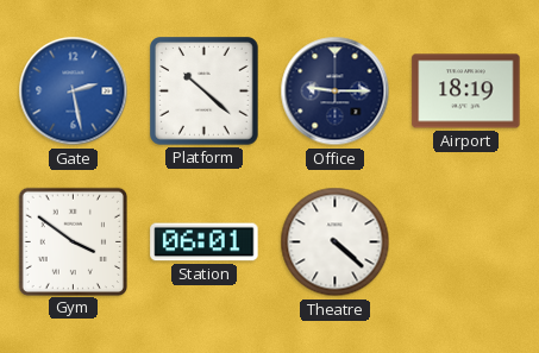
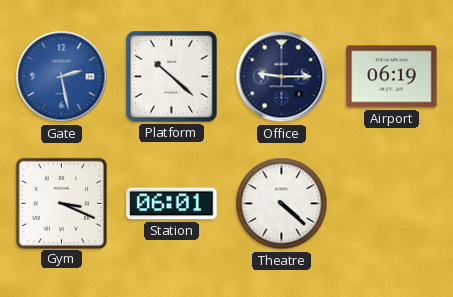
Airport: 18:19 -> 06:19
Gym: 3:51 -> 3:19
